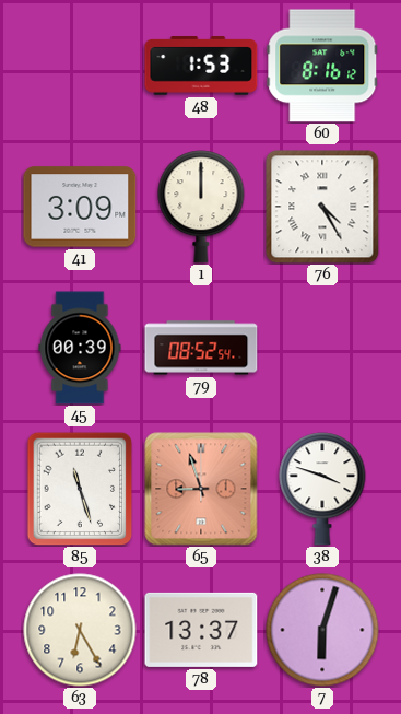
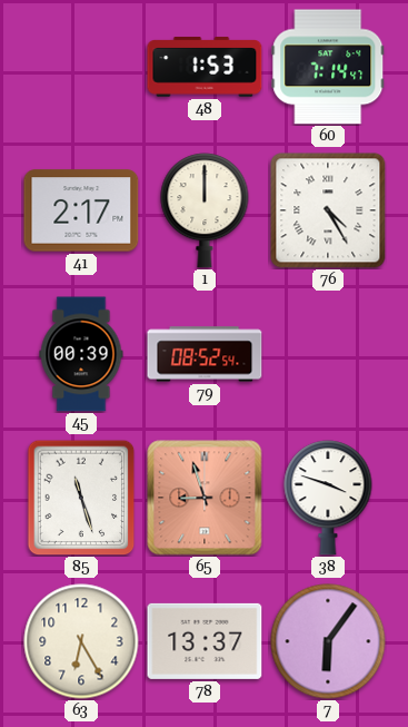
60: 8:16 -> 7:14
41: 3:09 -> 2:17
7: 6:03 -> 6:06
